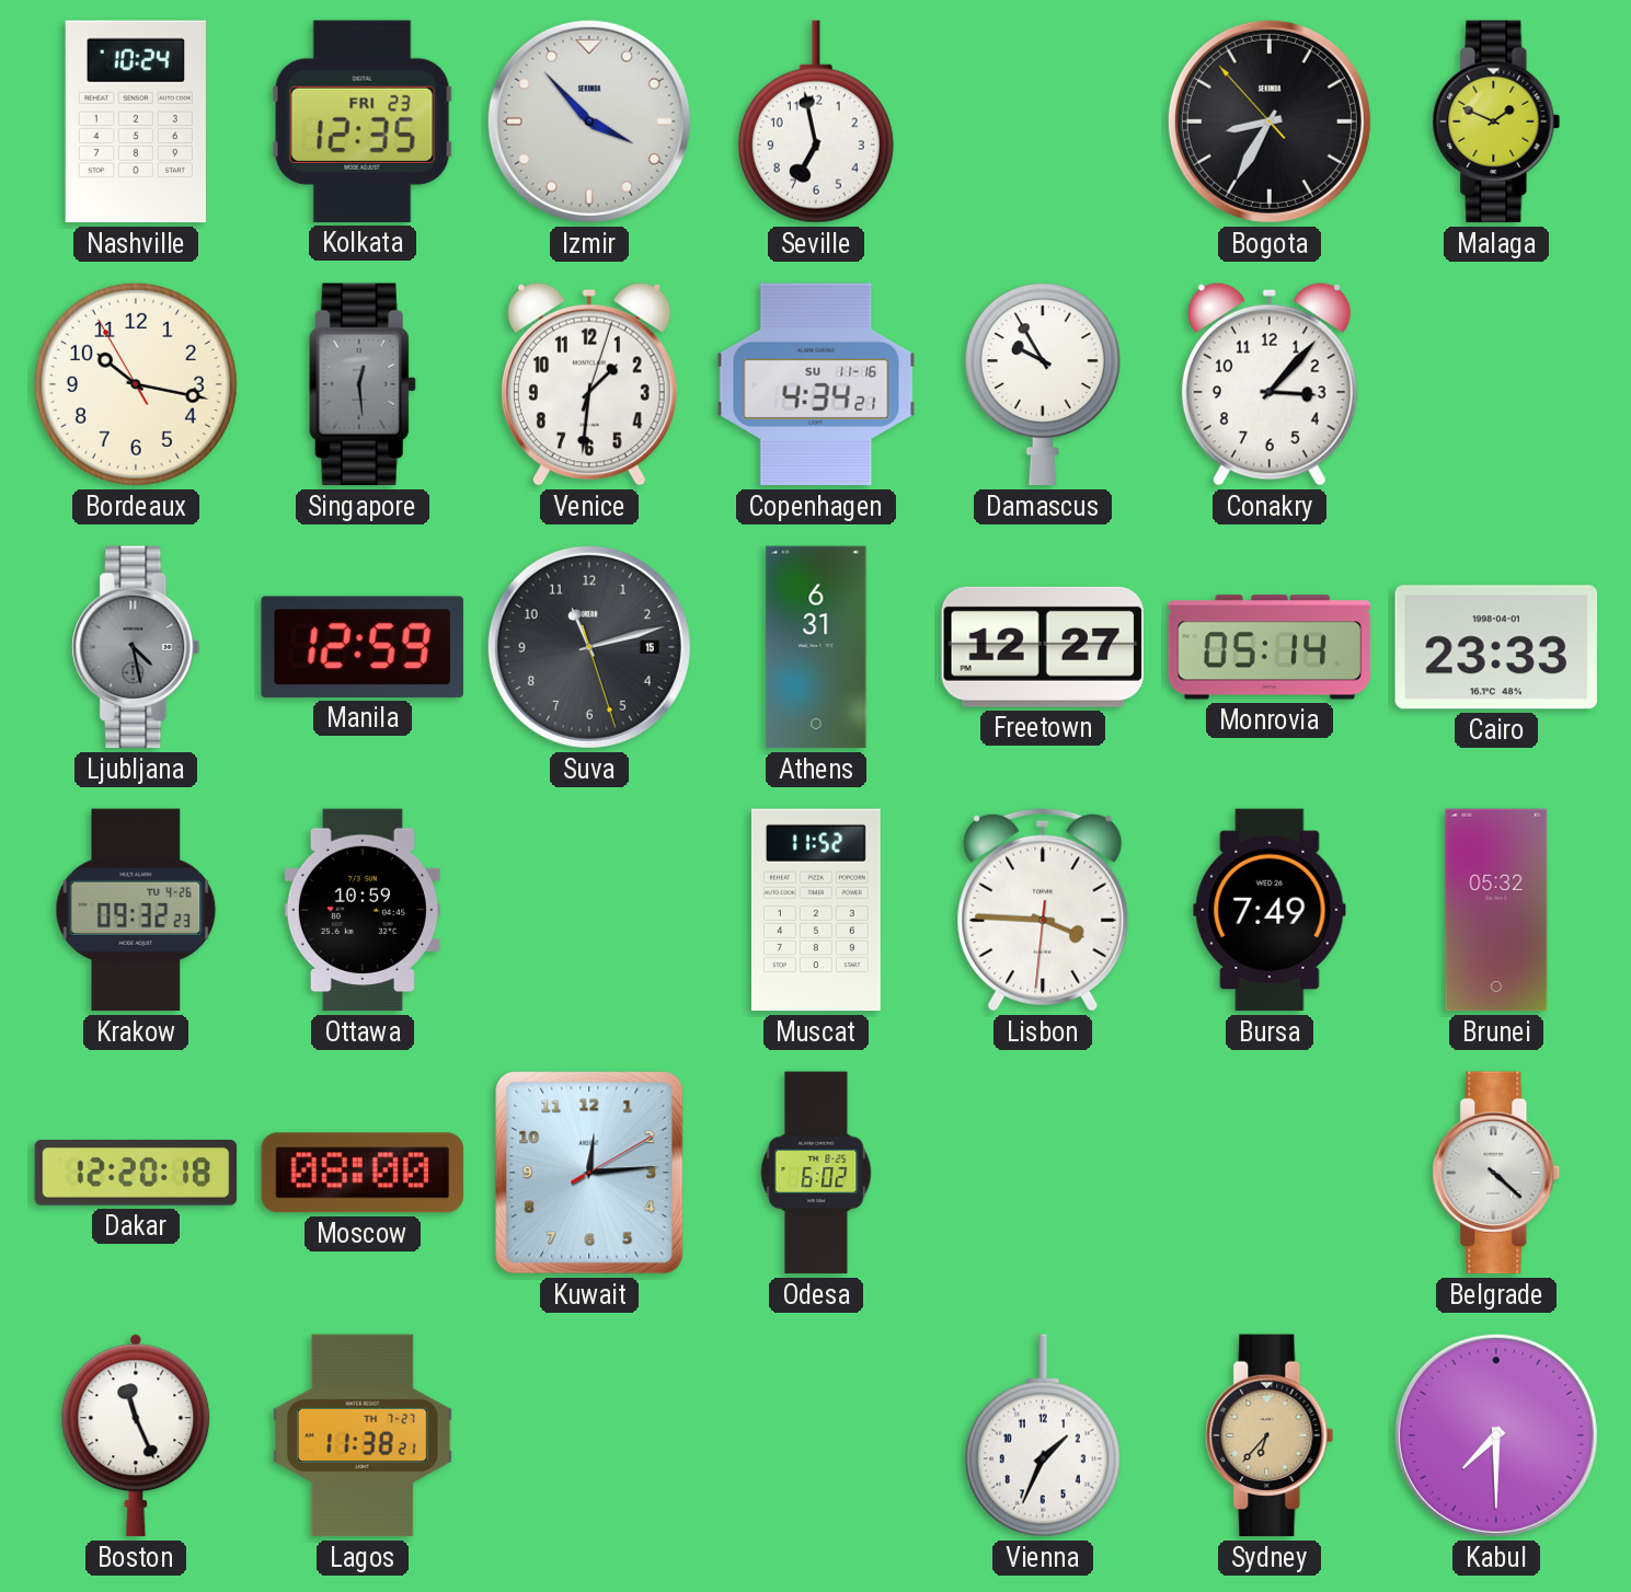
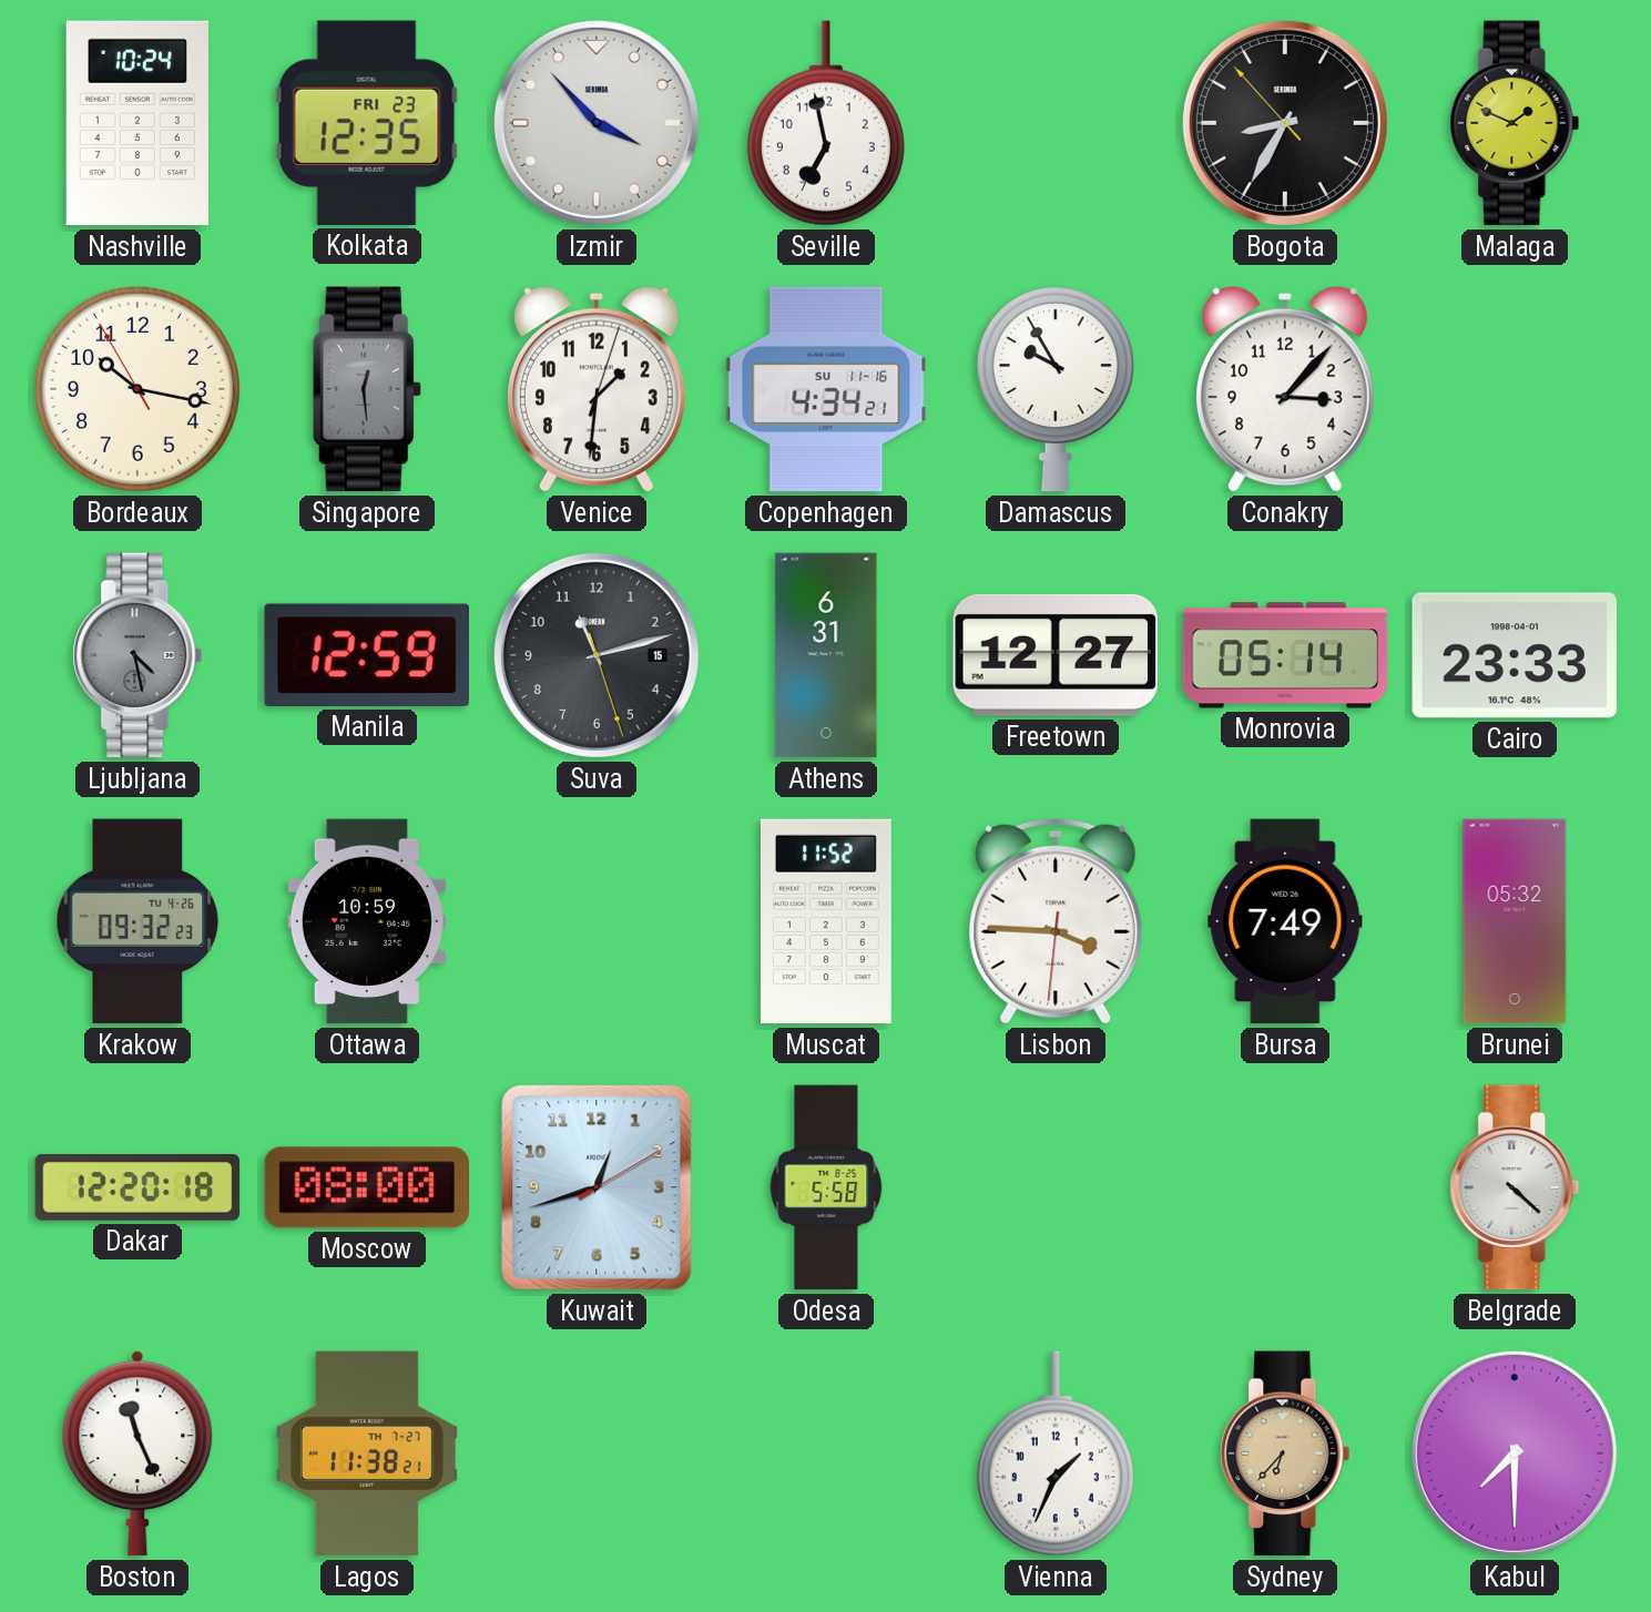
Kuwait: 12:14 -> 12:42
Odesa: 6:02 -> 5:58
